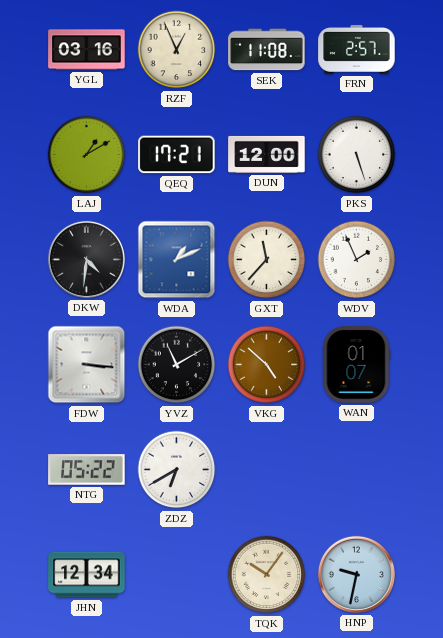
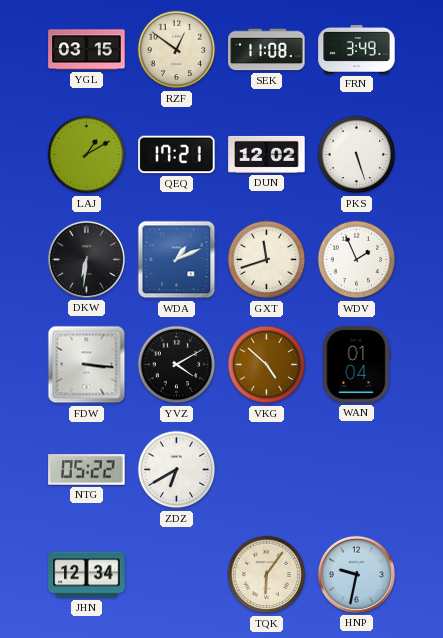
YGL: 03:16 -> 03:15
RZF: 12:56 -> 12:51
FRN: 2:57 -> 3:49
DUN: 12:00 -> 12:02
DKW: 4:31 -> 6:31
GXT: 11:37 -> 11:42
YVZ: 11:10 -> 4:10
WAN: 01:07 -> 01:04
TQK: 10:06 -> 6:06
